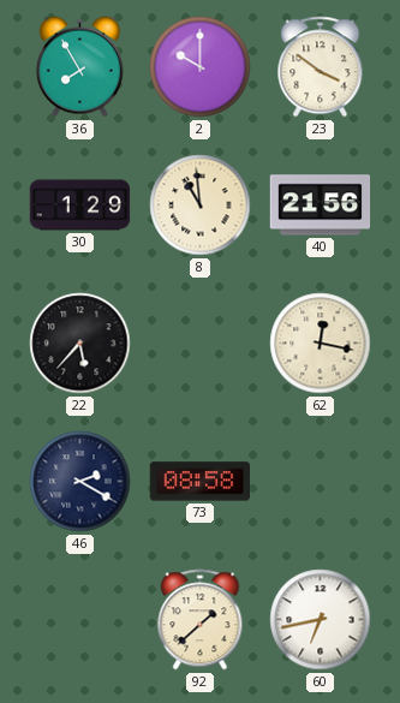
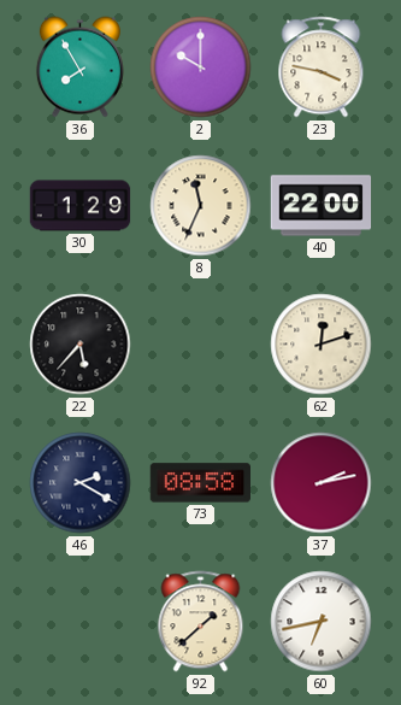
23: 3:51 -> 3:47
8: 10:59 -> 11:34
40: 21:56 -> 22:00
62: 12:17 -> 12:12
37: none -> 2:13
